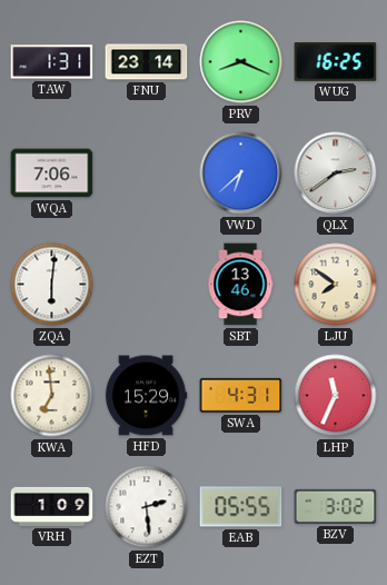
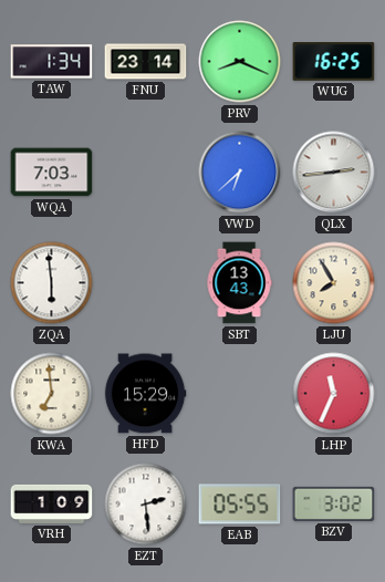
TAW: 1:31 -> 1:34
WQA: 7:06 -> 7:03
QLX: 2:39 -> 2:44
ZQA: 6:01 -> 5:59
SBT: 13:46 -> 13:43
LJU: 7:51 -> 7:55
SWA: 4:31 -> none
